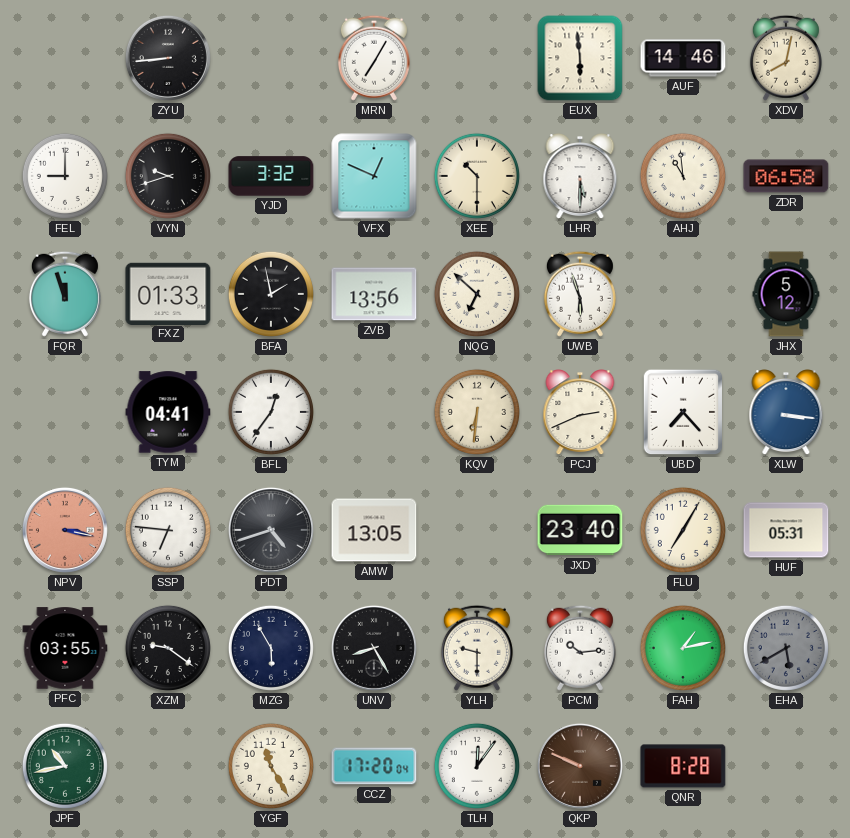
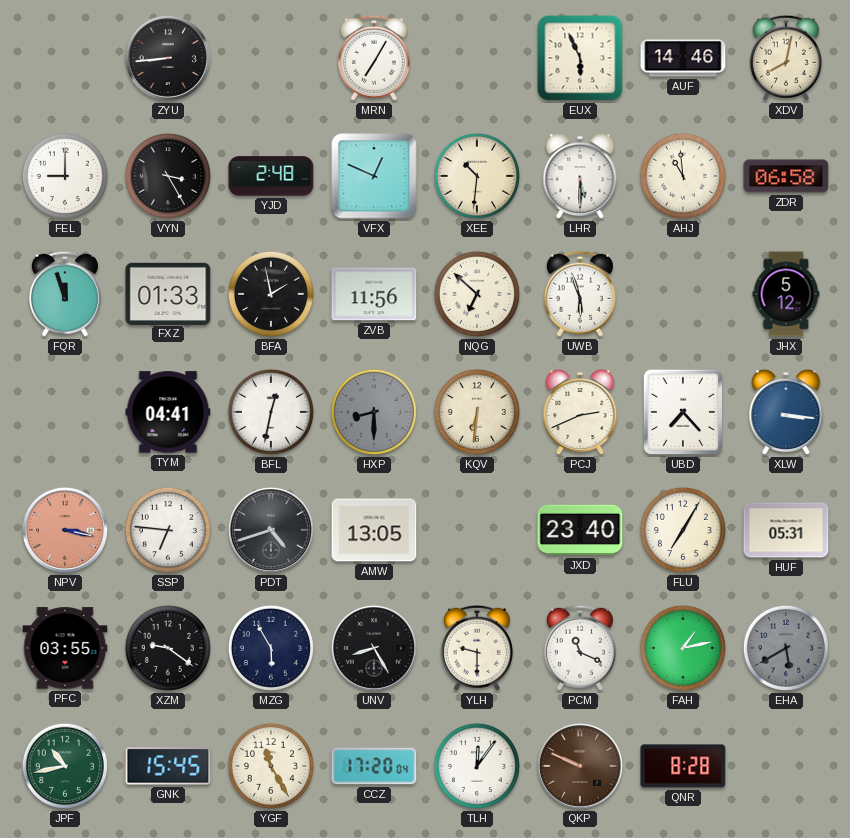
EUX: 5:59 -> 5:56
VYN: 9:42 -> 3:25
YJD: 3:32 -> 2:48
XEE: 10:30 -> 10:31
ZVB: 13:56 -> 11:56
BFL: 12:36 -> 12:32
HXP: none -> 8:30
PCM: 10:14 -> 11:19
GNK: none -> 15:45
